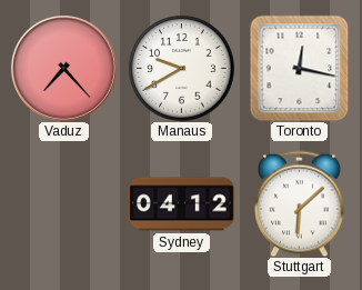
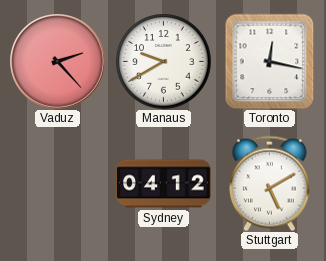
Vaduz: 7:23 -> 2:23
Stuttgart: 6:08 -> 5:10
